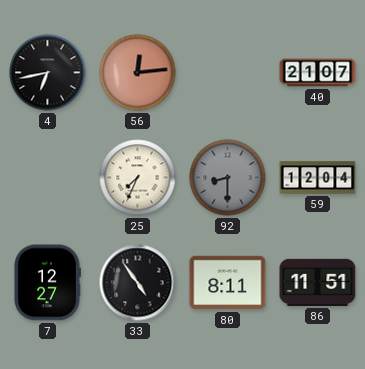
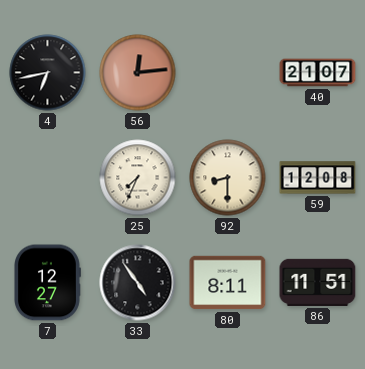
92 dial: grey -> cream
59: 12:04 -> 12:08
